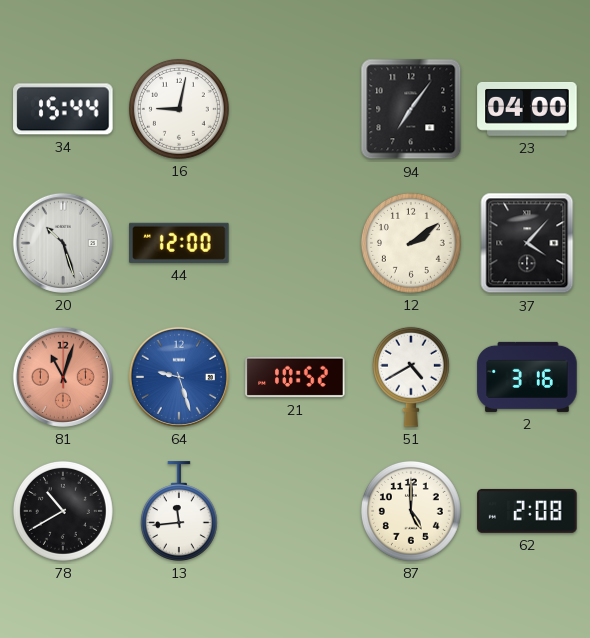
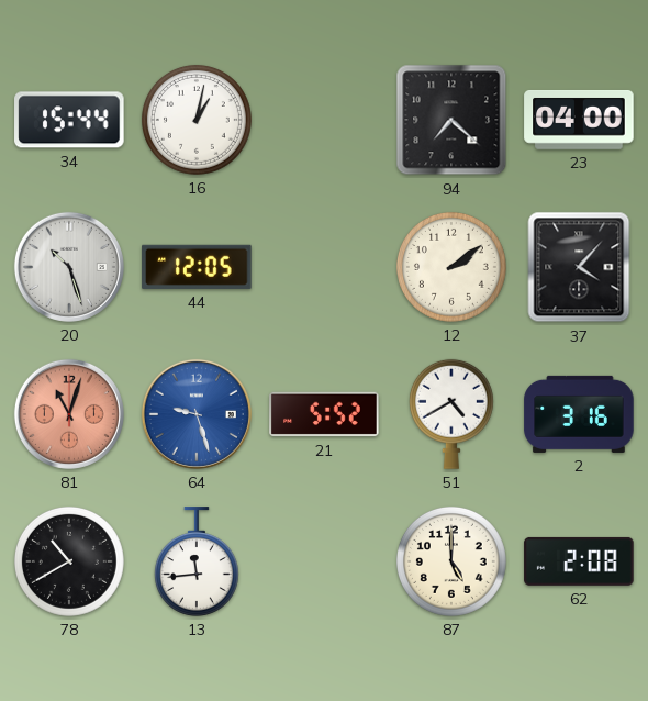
16: 9:02 -> 1:02
94: 7:06 -> 7:22
44: 12:00 -> 12:05
21: 10:52 -> 5:52
